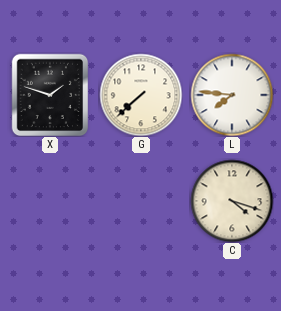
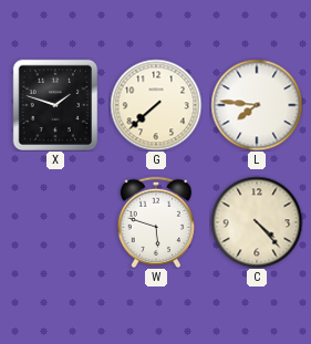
W: none -> 5:48
C: 4:18 -> 4:23
